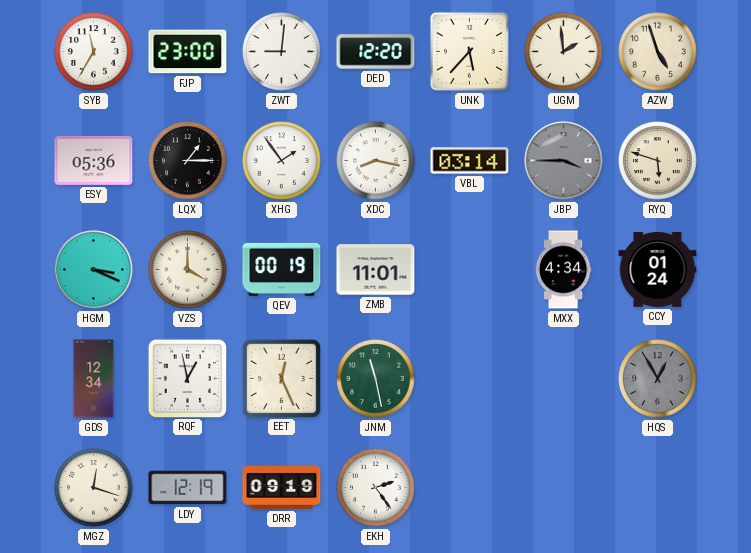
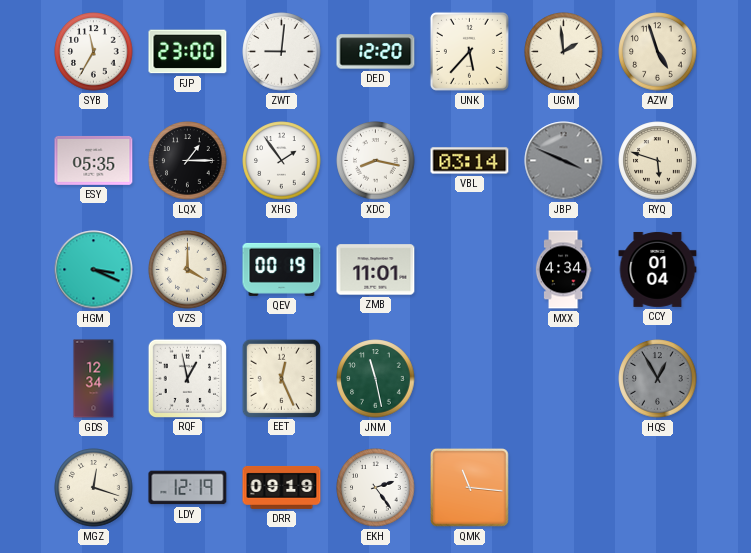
ESY: 05:36 -> 05:35
JBP: 3:45 -> 3:49
CCY: 01:24 -> 01:04
QMK: none -> 11:16
